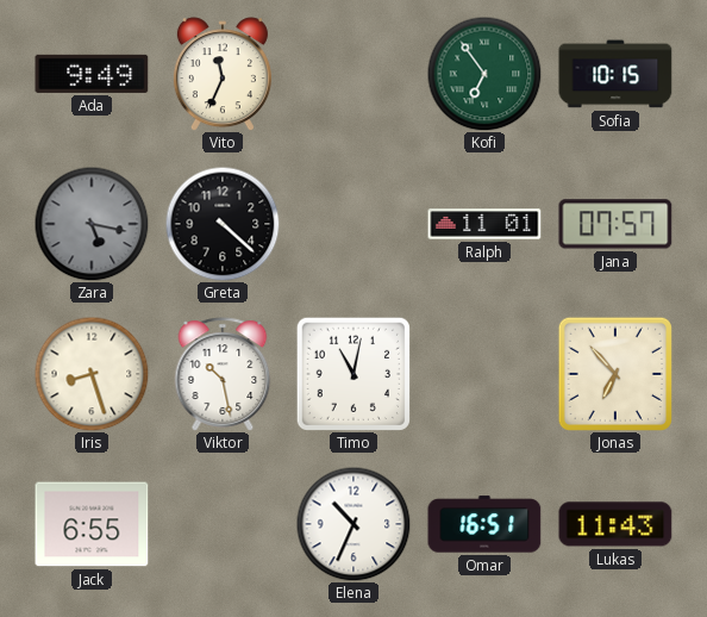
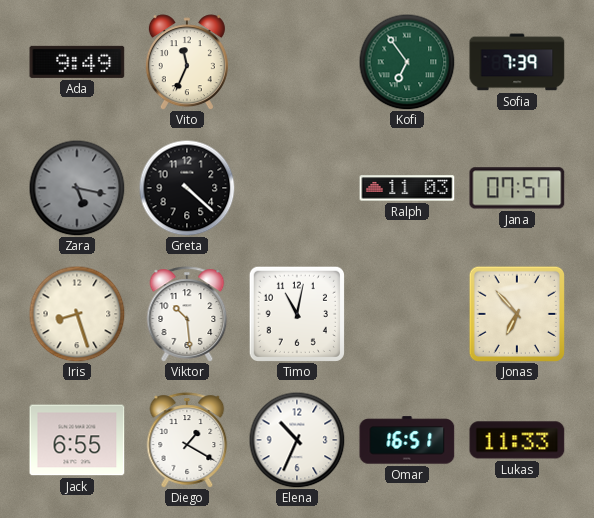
Sofia: 10:15 -> 7:39
Ralph: 11:01 -> 11:03
Viktor: 10:28 -> 10:29
Diego: none -> 1:20
Lukas: 11:43 -> 11:33
